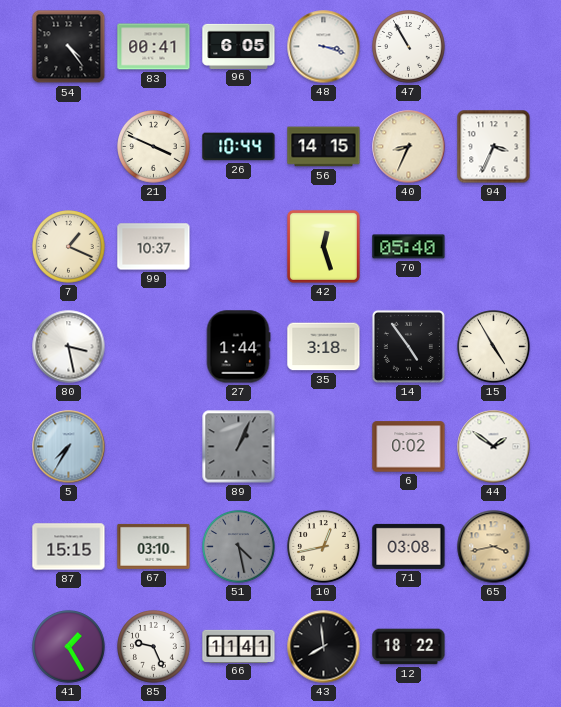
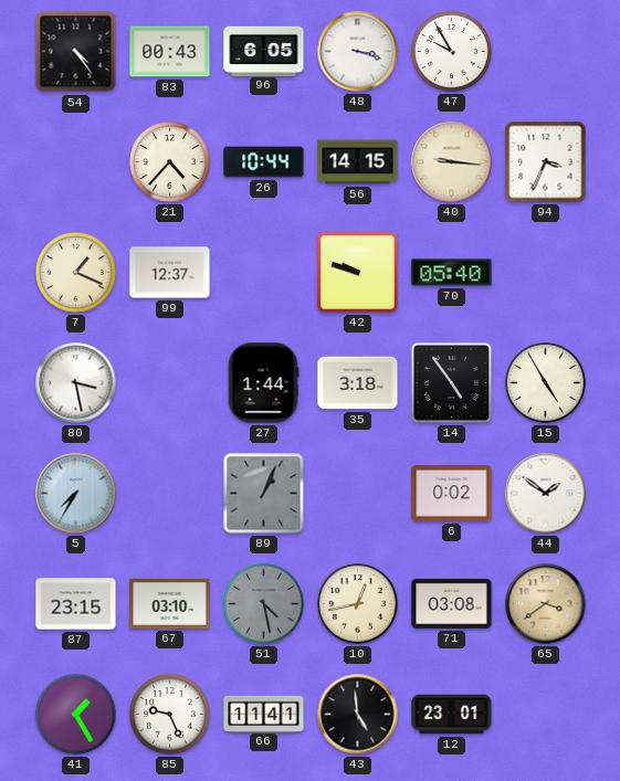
83: 00:41 -> 00:43
47: 10:55 -> 9:55
21: 3:49 -> 4:37
40: 8:34 -> 9:16
99: 10:37 -> 12:37
42: 12:27 -> 9:48
87: 15:15 -> 23:15
65: 3:43 -> 3:39
43: 7:59 -> 4:59
12: 18:22 -> 23:01
